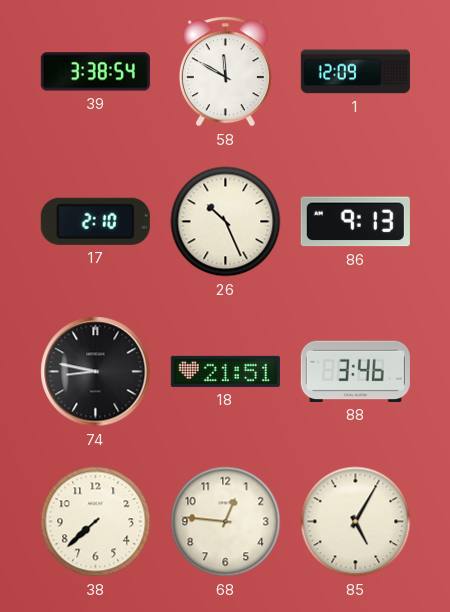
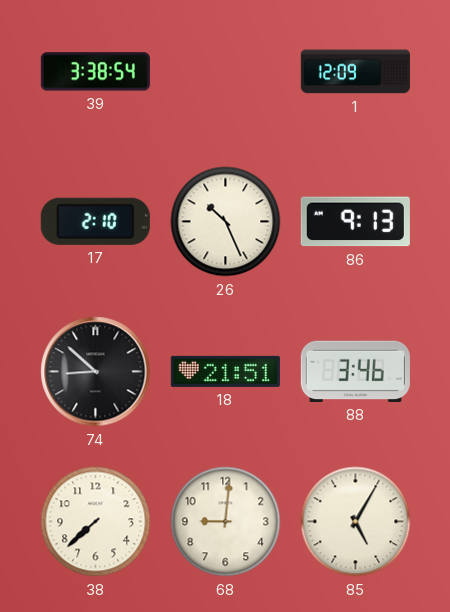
58: 11:50 -> none
74: 8:47 -> 8:52
68: 12:46 -> 9:01
